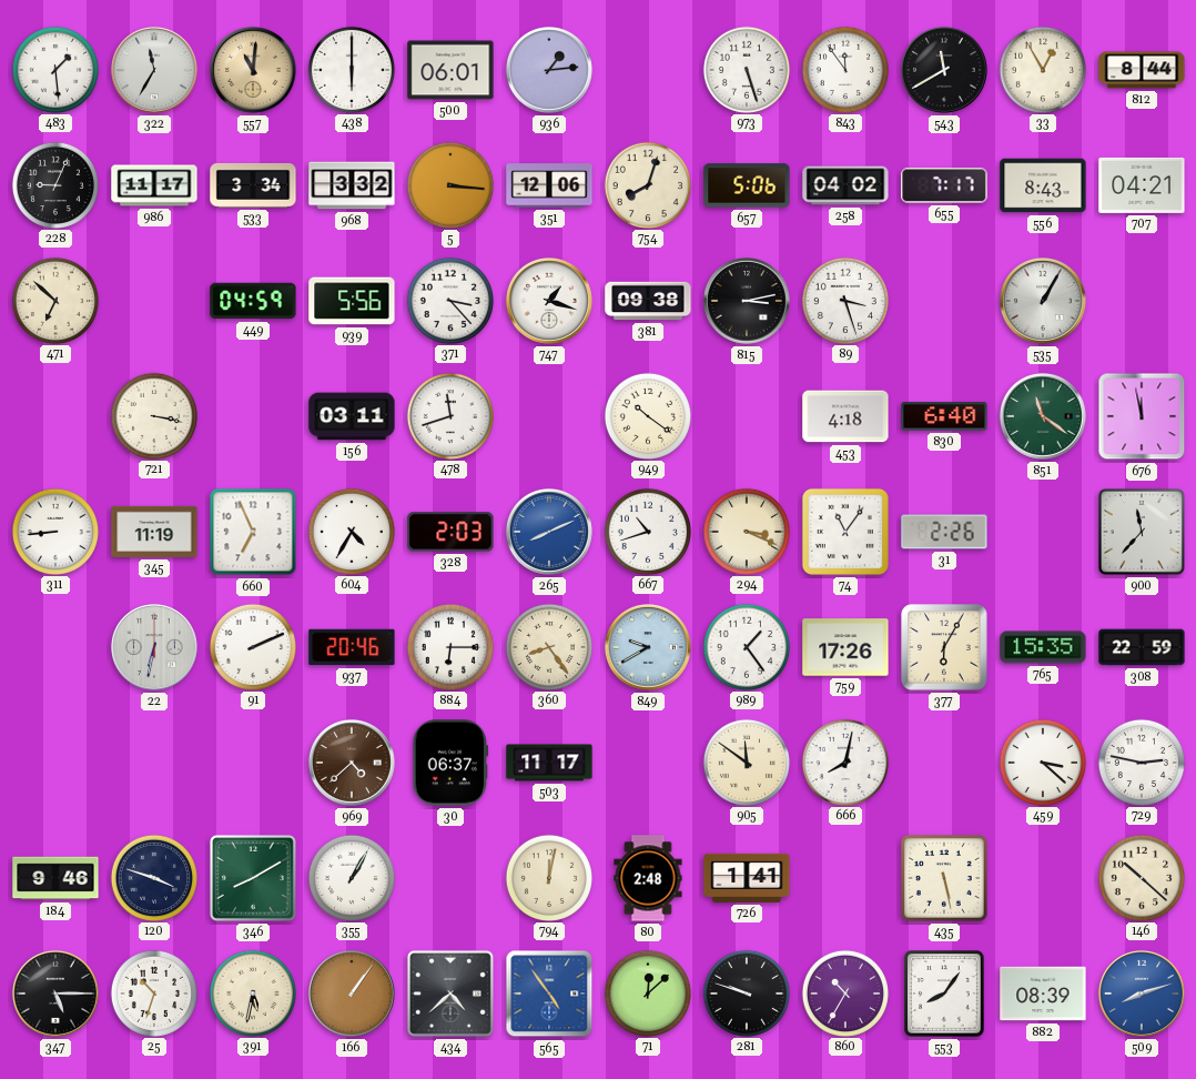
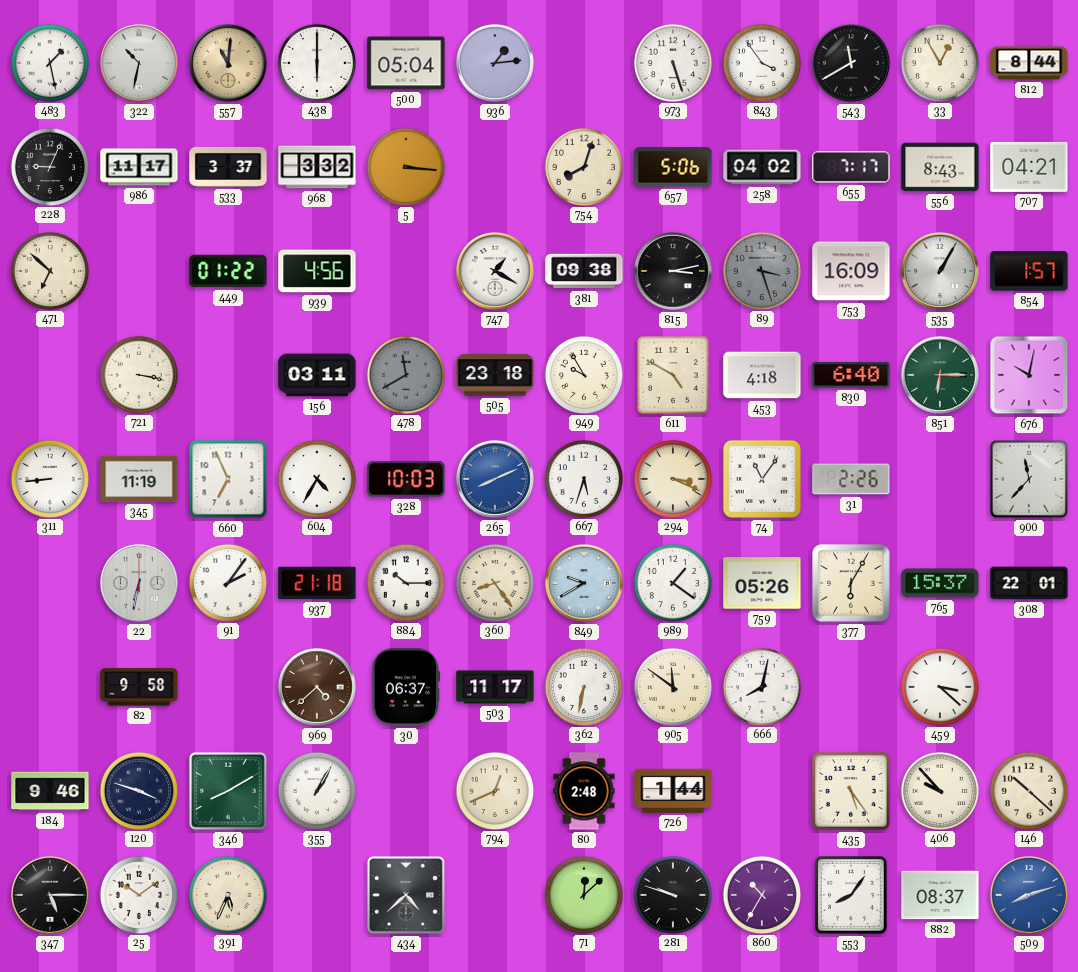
483: 1:29 -> 1:28
322: 11:35 -> 10:32
500: 06:01 -> 05:04
843: 11:54 -> 3:54
533: 3:34 -> 3:37
351: 12:06 -> none
449: 04:59 -> 01:22
939: 5:56 -> 4:56
371: 3:23 -> none
747: 1:18 -> 1:20
89 dial: white -> grey
753: none -> 16:09
854: none -> 1:57
478: 11:42 -> 11:40
478 dial: white -> grey
505: none -> 23:18
949: 10:21 -> 9:55
611: none -> 4:50
851: 11:21 -> 6:15
676: 11:58 -> 10:02
328: 2:03 -> 10:03
667: 10:42 -> 5:33
91: 2:11 -> 2:06
937: 20:46 -> 21:18
884: 6:15 -> 10:15
989: 1:24 -> 1:21
759: 17:26 -> 05:26
765: 15:35 -> 15:37
308: 22:59 -> 22:01
82: none -> 9:58
362: none -> 6:32
729: 2:47 -> none
794: 12:02 -> 12:41
726: 1:41 -> 1:44
435: 5:28 -> 5:24
406: none -> 9:53
25: 10:33 -> 10:09
391: 5:32 -> 5:34
166: 1:06 -> none
565: 4:54 -> none
882: 08:39 -> 08:37
